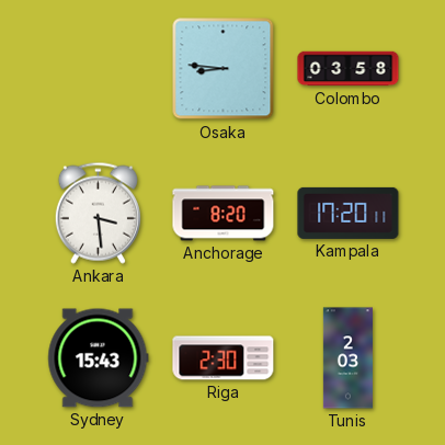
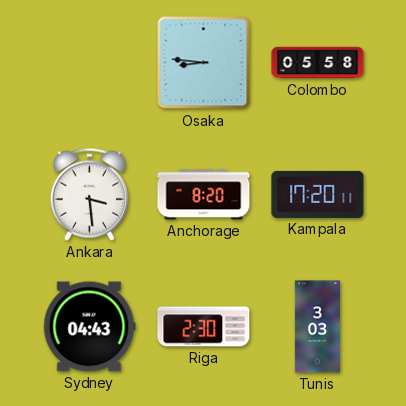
Colombo: 03:58 -> 05:58
Sydney: 15:43 -> 04:43
Tunis: 2:03 -> 3:03
